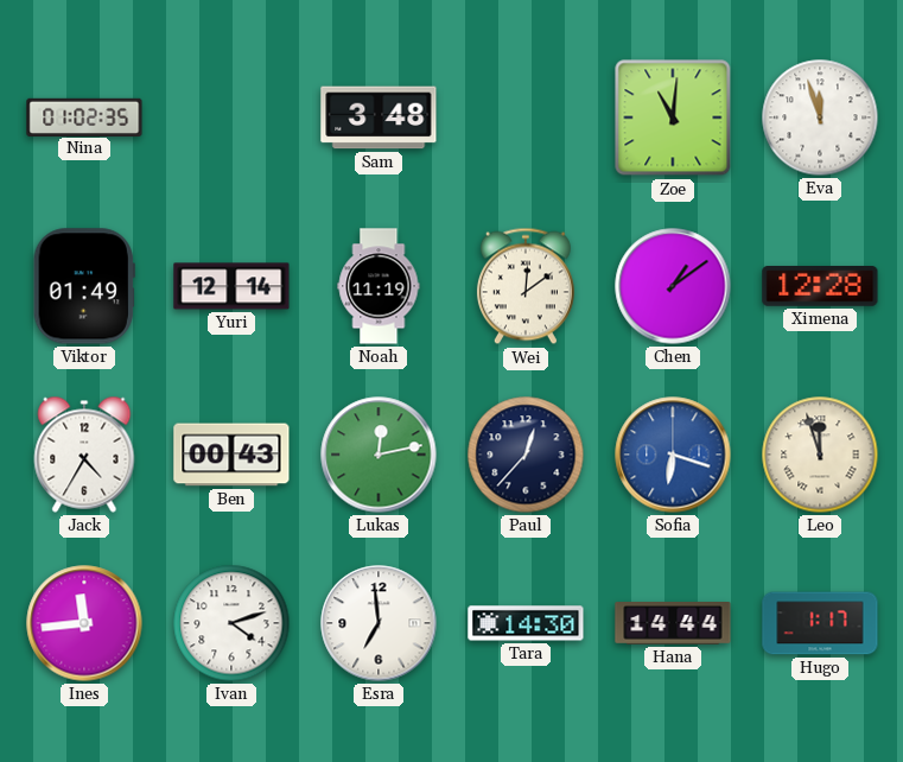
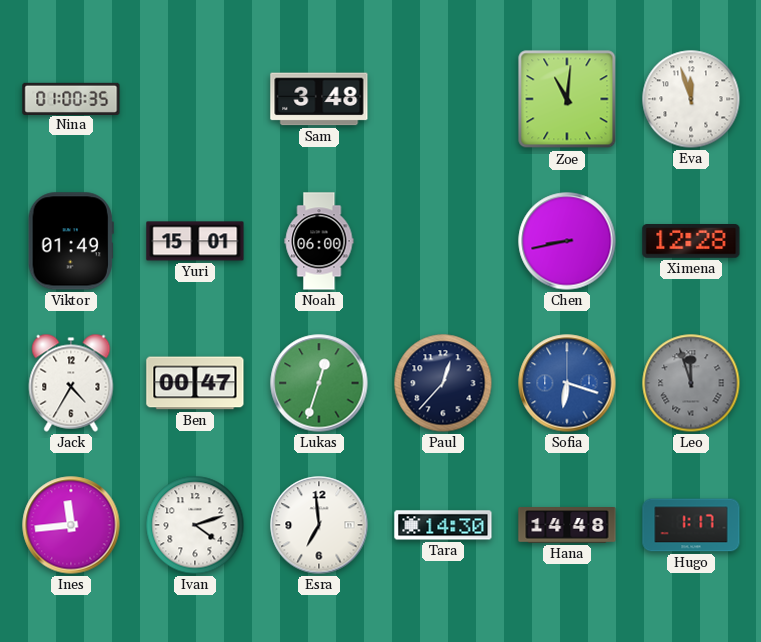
Nina: 01:02 -> 01:00
Yuri: 12:14 -> 15:01
Noah: 11:19 -> 06:00
Wei: 12:09 -> none
Chen: 1:09 -> 8:43
Ben: 00:43 -> 00:47
Lukas: 12:13 -> 12:33
Leo dial: cream -> grey
Hana: 14:44 -> 14:48
